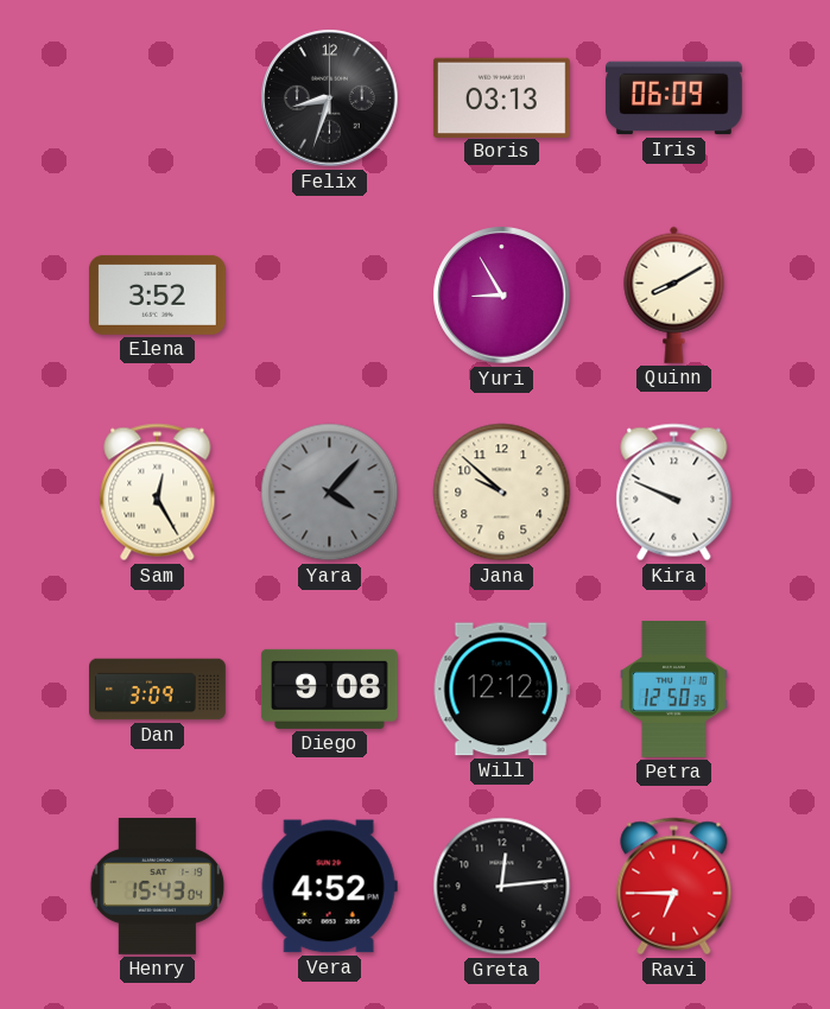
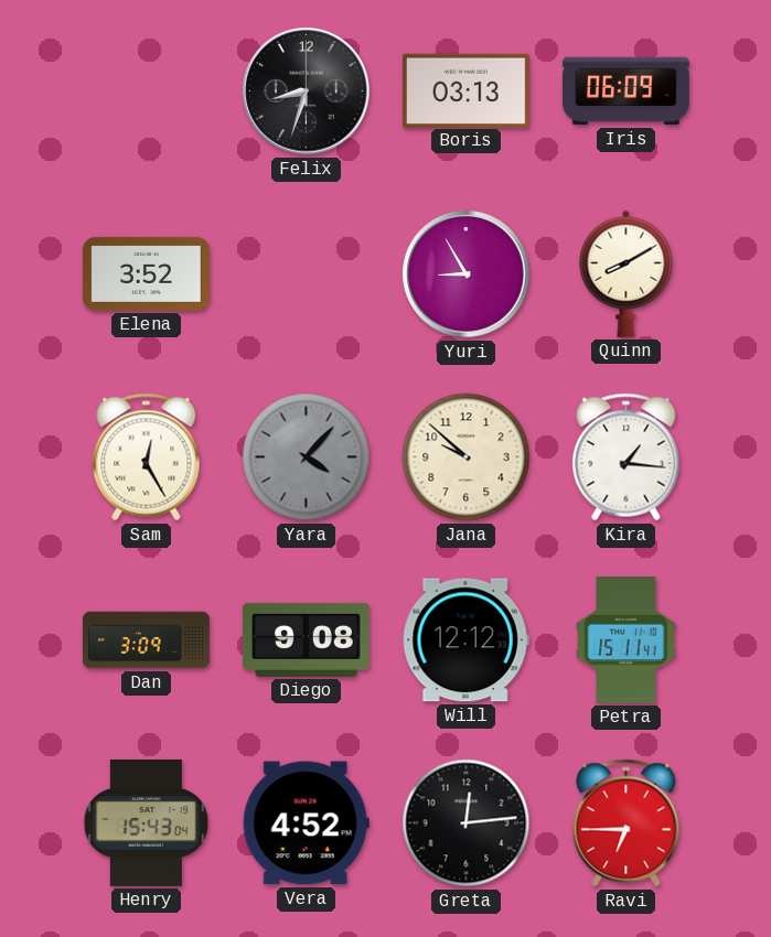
Kira: 9:49 -> 1:16
Petra: 12:50 -> 15:11
